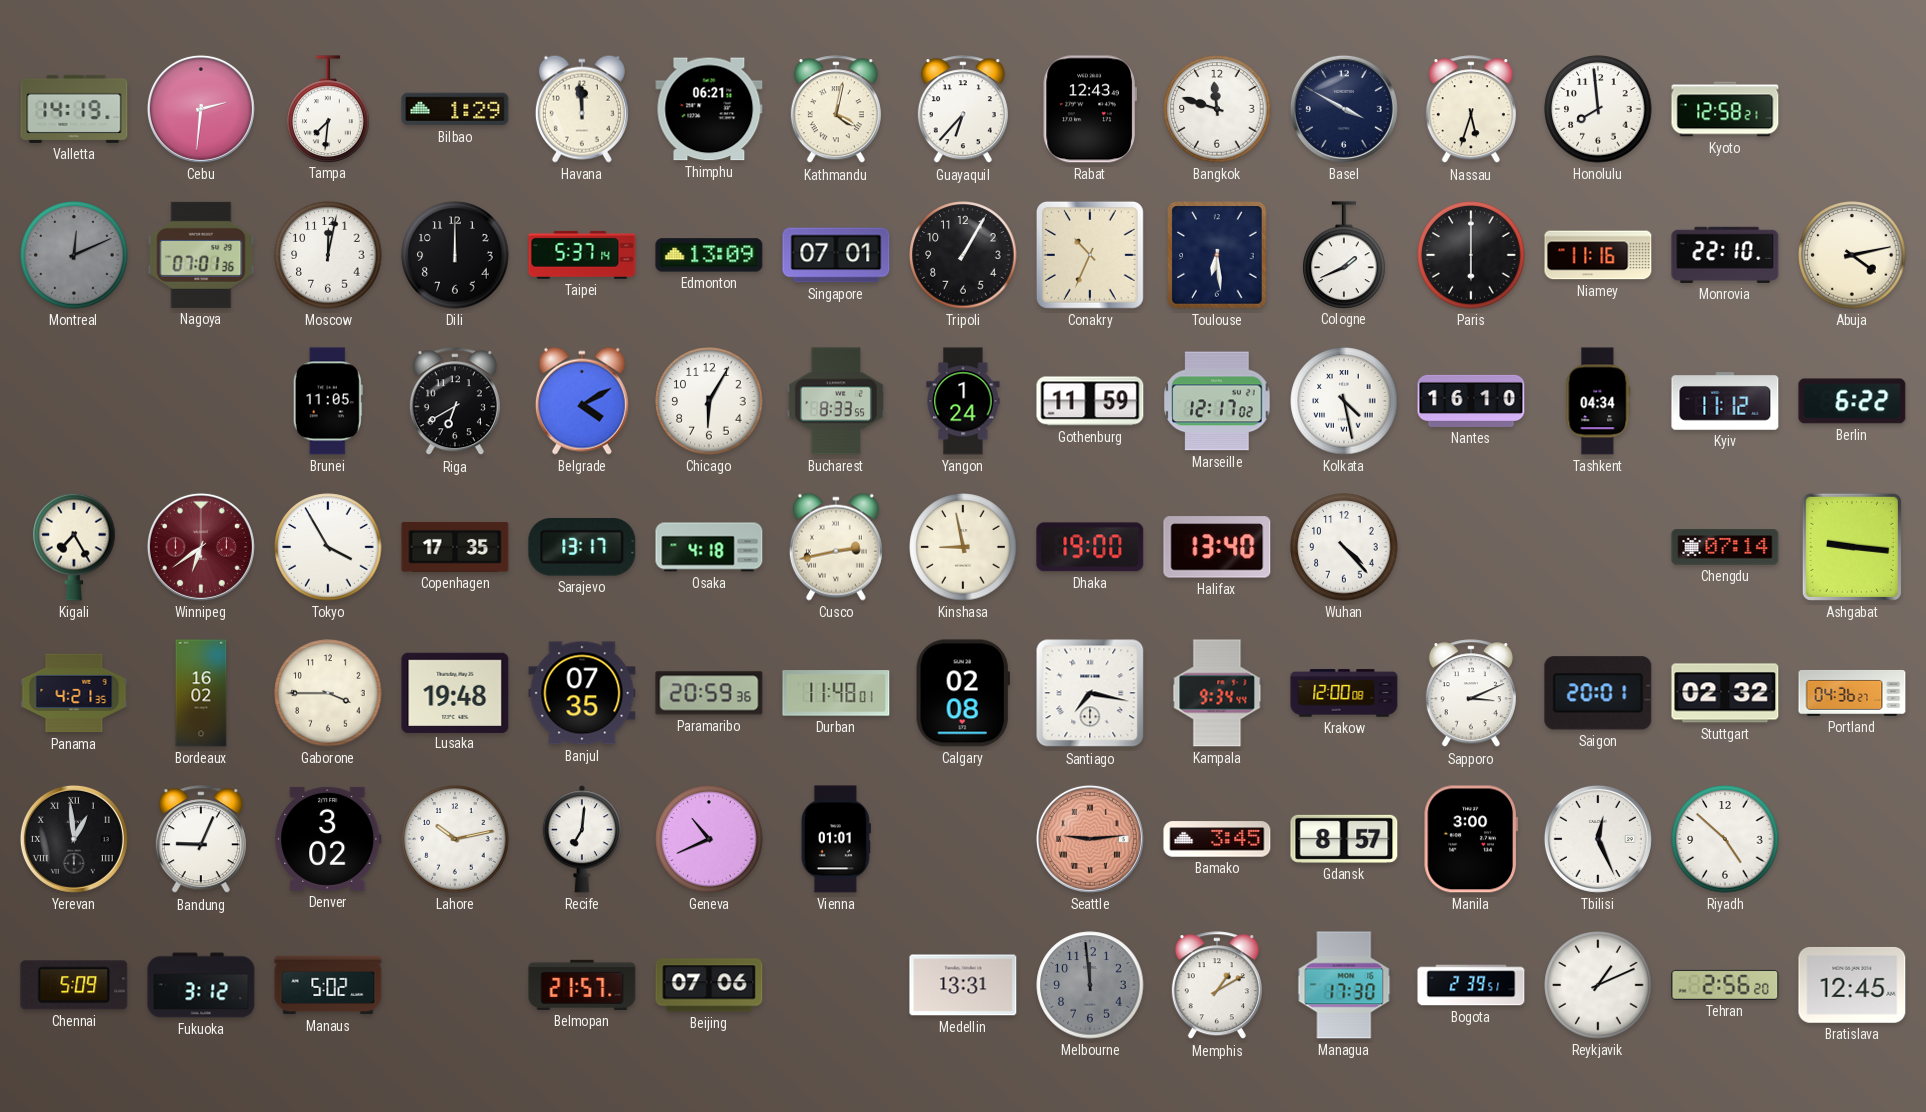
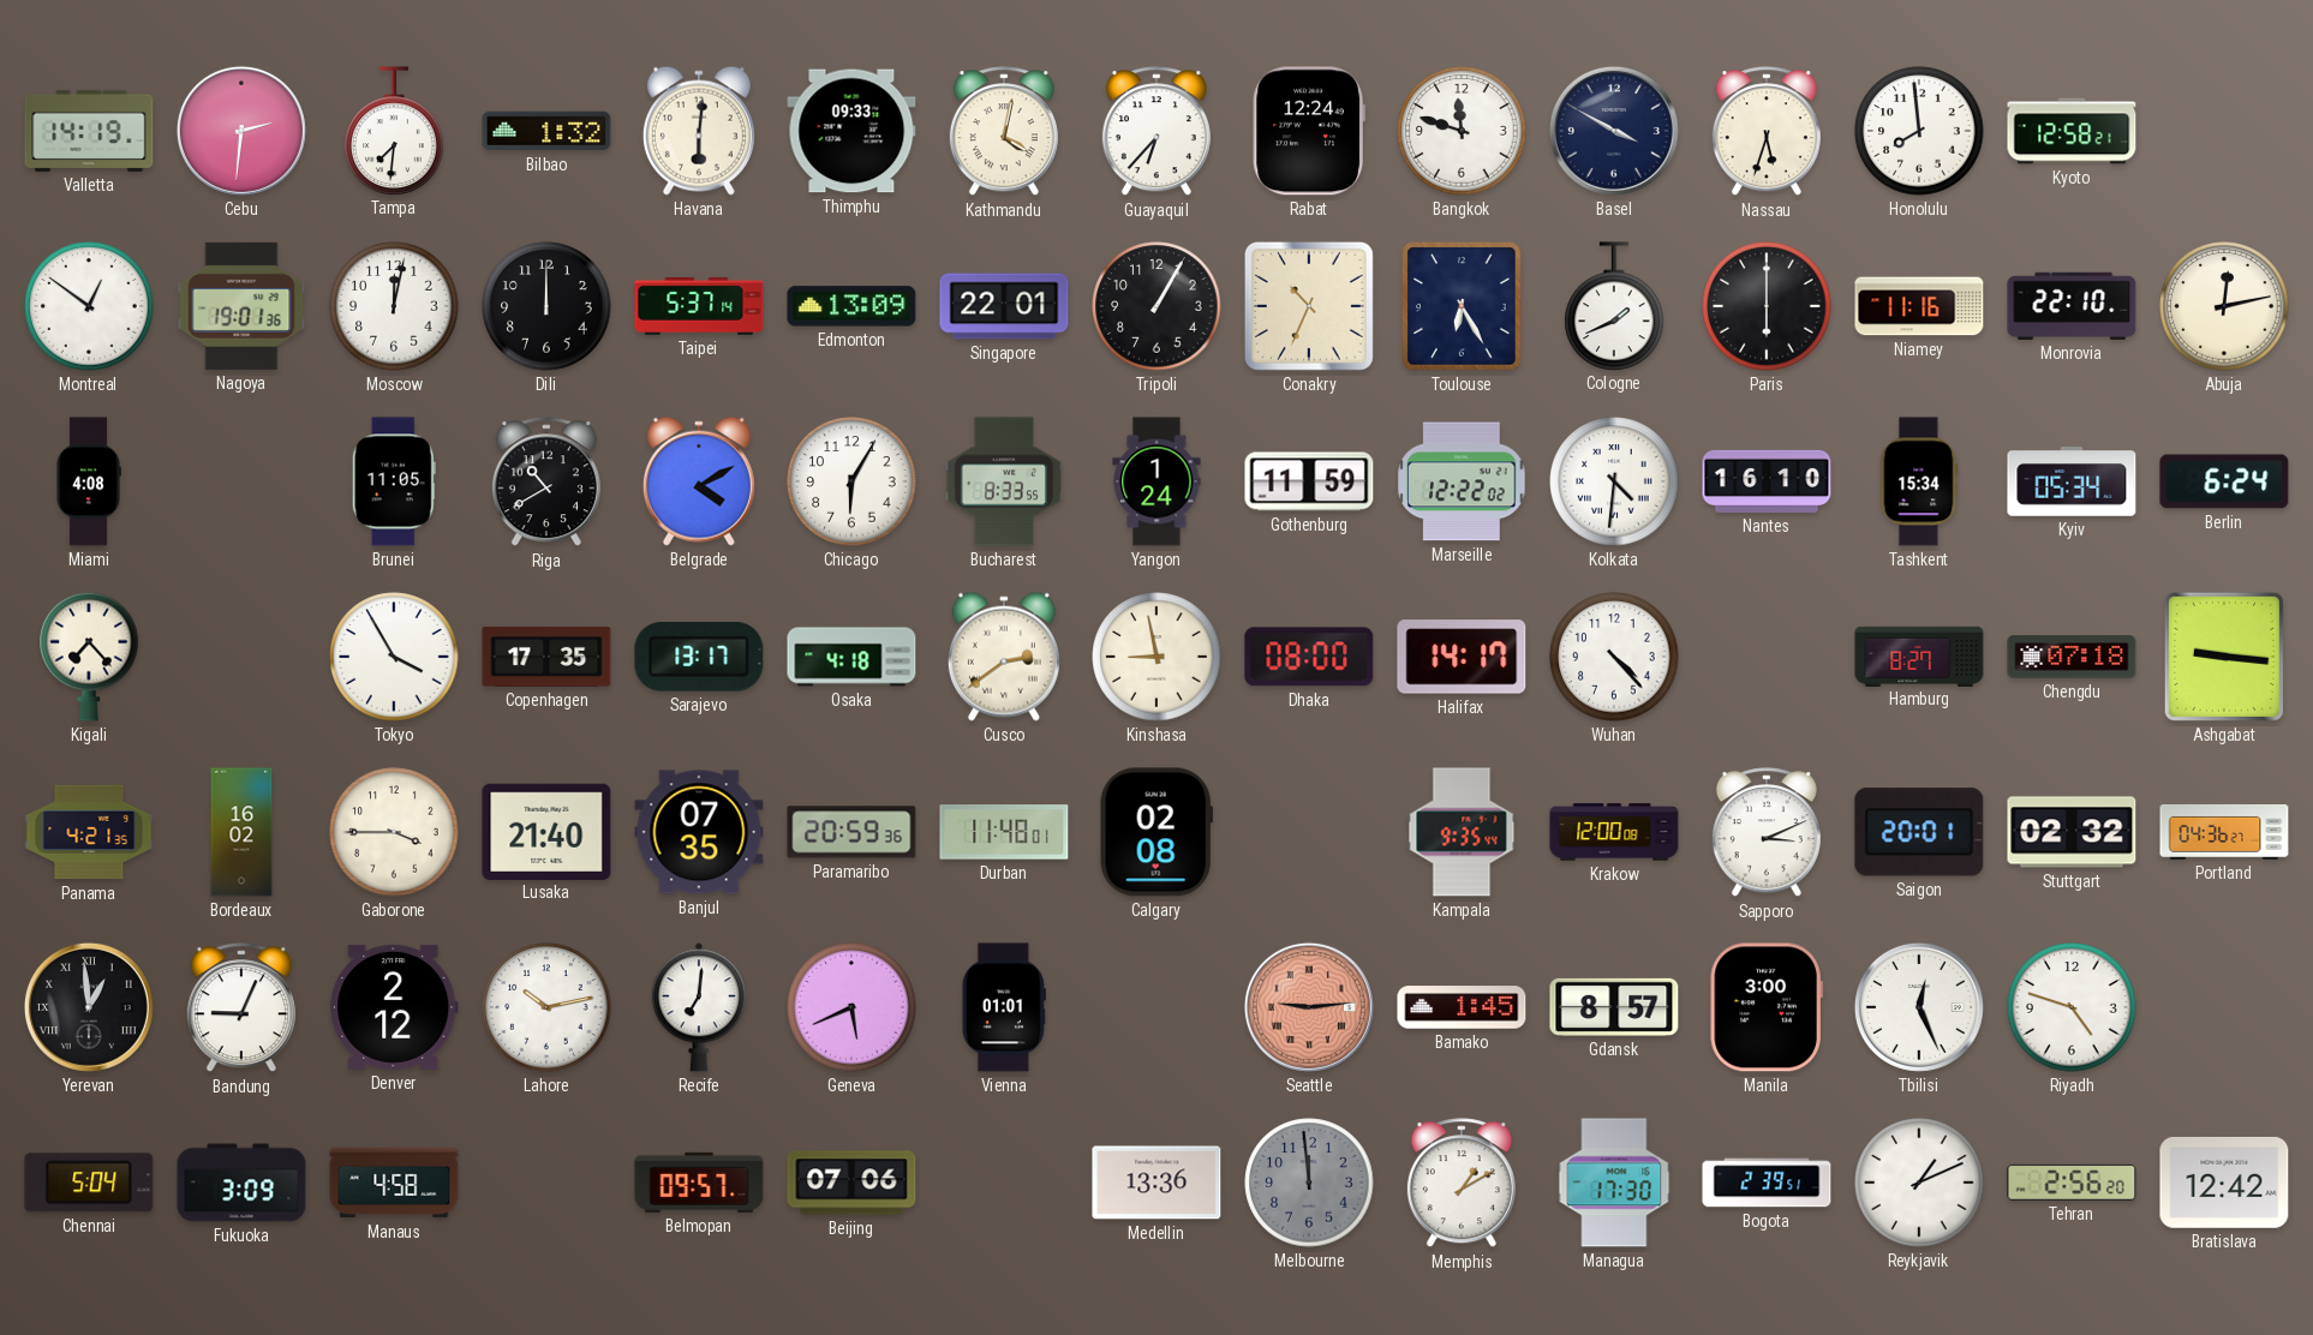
Bilbao: 1:29 -> 1:32
Havana: 11:59 -> 6:01
Thimphu: 06:21 -> 09:33
Rabat: 12:43 -> 12:24
Montreal: 12:11 -> 12:51
Montreal dial: grey -> white
Nagoya: 07:01 -> 19:01
Singapore: 07:01 -> 22:01
Toulouse: 6:29 -> 6:25
Abuja: 4:13 -> 12:13
Miami: none -> 4:08
Riga: 6:40 -> 10:40
Marseille: 12:17 -> 12:22
Kolkata: 4:28 -> 4:31
Tashkent: 04:34 -> 15:34
Kyiv: 11:12 -> 05:34
Berlin: 6:22 -> 6:24
Kigali: 7:25 -> 7:23
Winnipeg: 6:39 -> none
Cusco: 2:43 -> 2:39
Dhaka: 19:00 -> 08:00
Halifax: 13:40 -> 14:17
Hamburg: none -> 8:27
Chengdu: 07:14 -> 07:18
Lusaka: 19:48 -> 21:40
Santiago: 7:17 -> none
Kampala: 9:34 -> 9:35
Denver: 3:02 -> 2:12
Geneva: 10:41 -> 5:41
Bamako: 3:45 -> 1:45
Riyadh: 4:52 -> 4:48
Chennai: 5:09 -> 5:04
Fukuoka: 3:12 -> 3:09
Manaus: 5:02 -> 4:58
Belmopan: 21:57 -> 09:57
Medellin: 13:31 -> 13:36
Bratislava: 12:45 -> 12:42
